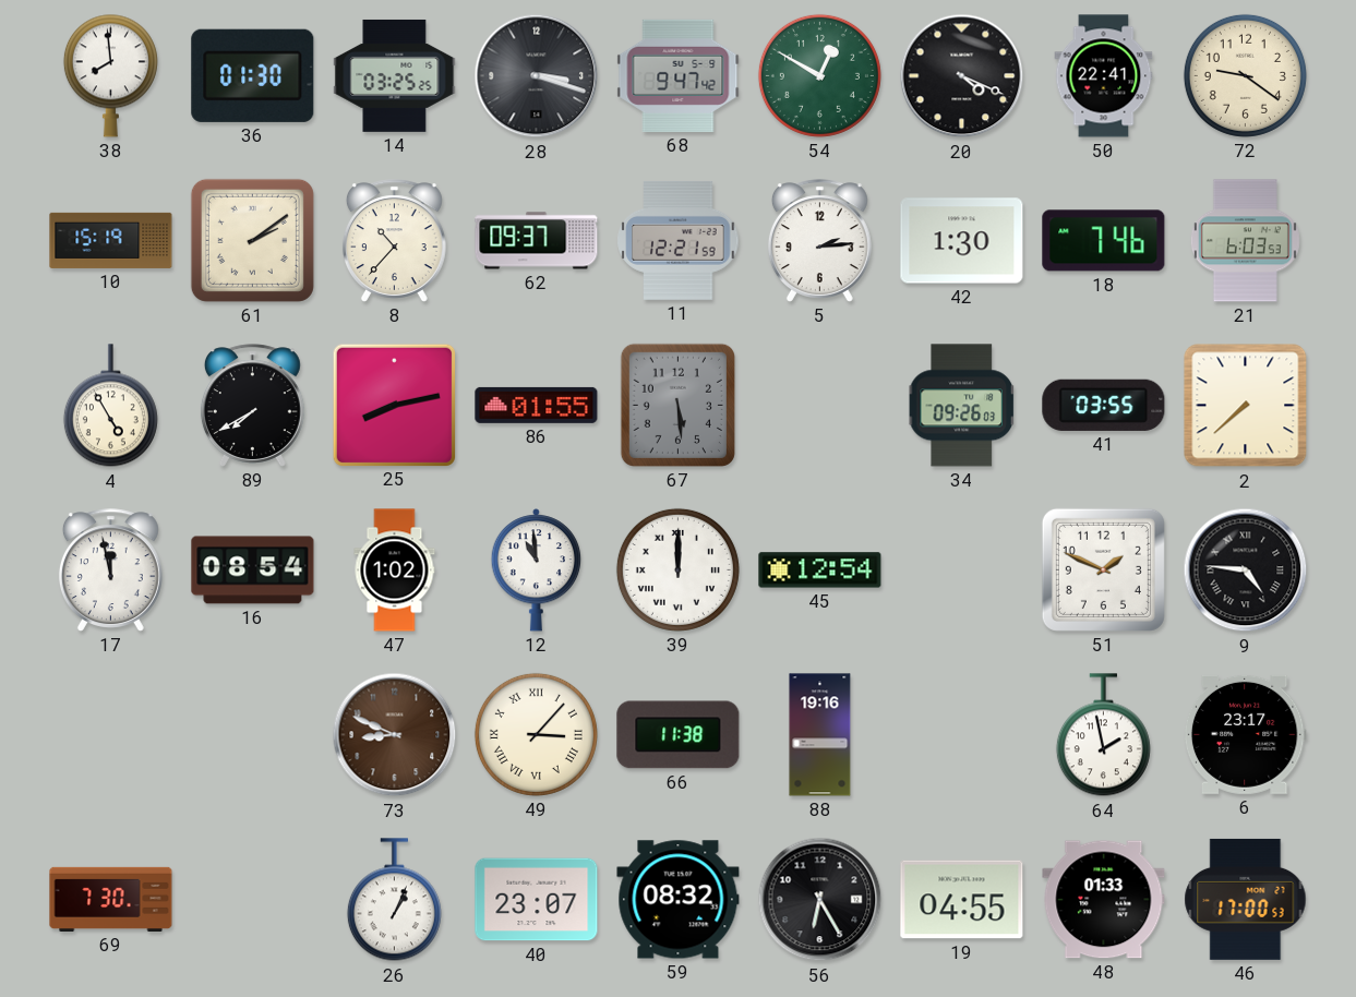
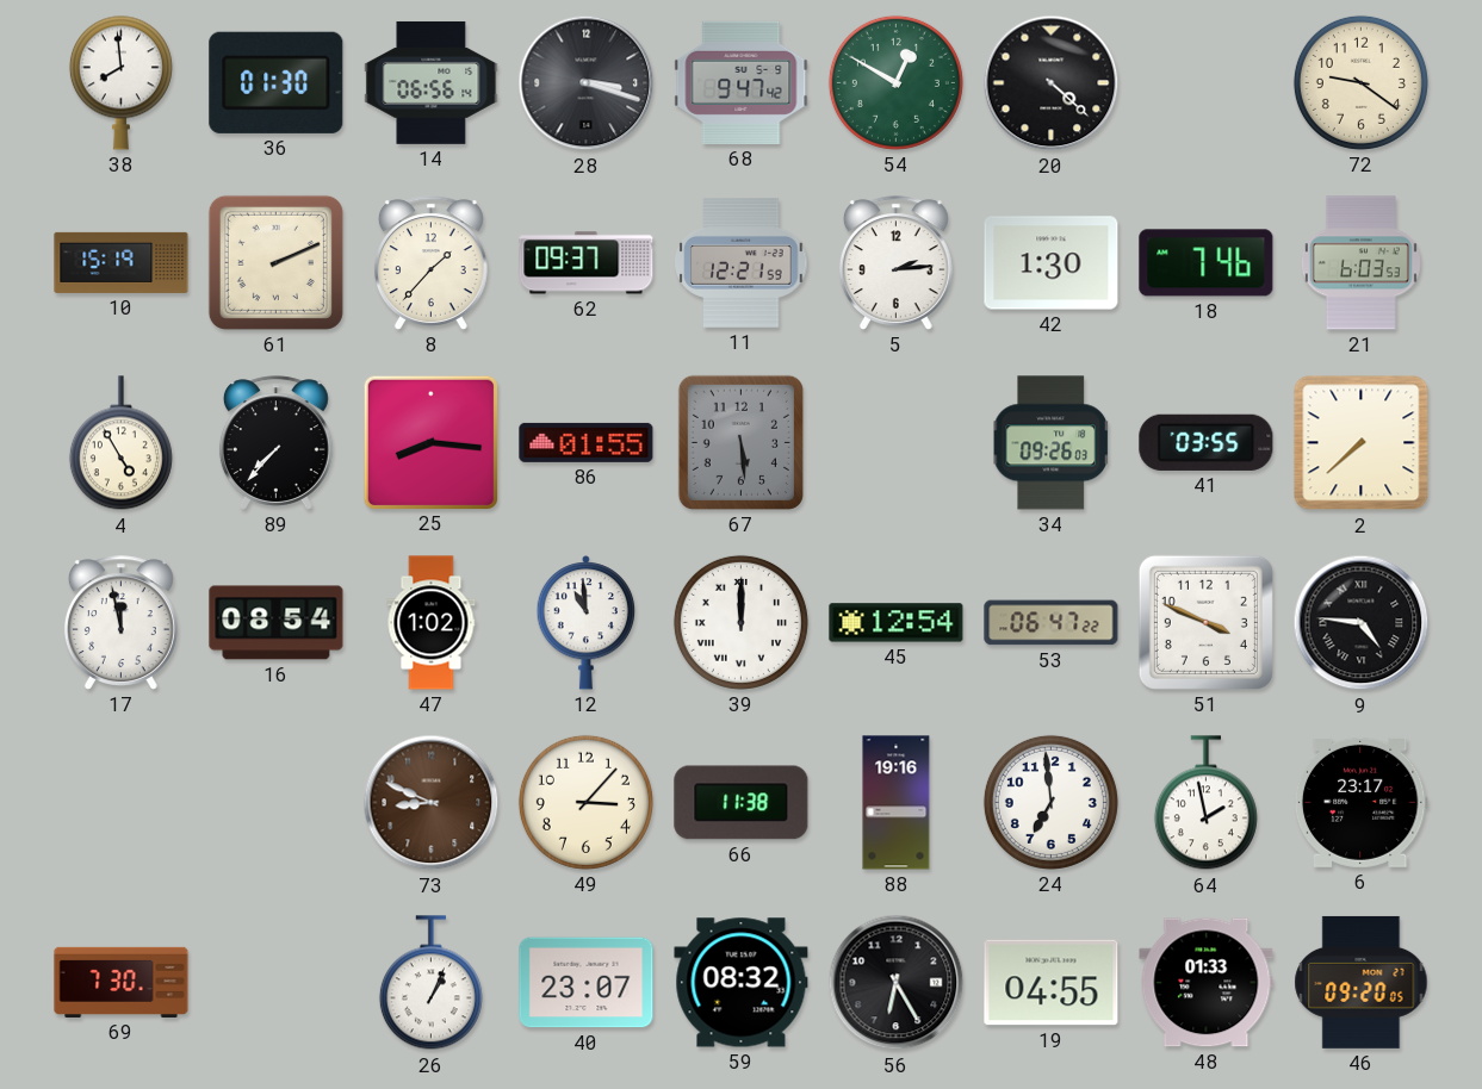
14: 03:25 -> 06:56
20: 4:19 -> 4:22
50: 22:41 -> none
61: 2:09 -> 2:11
8: 10:37 -> 1:37
89: 7:40 -> 7:37
25: 8:13 -> 8:16
53: none -> 06:47
51: 1:49 -> 3:49
49 numerals: Roman -> Arabic
24: none -> 6:59
46: 17:00 -> 09:20
